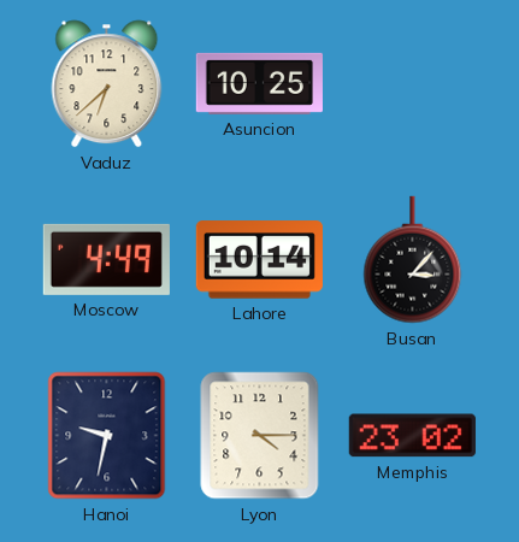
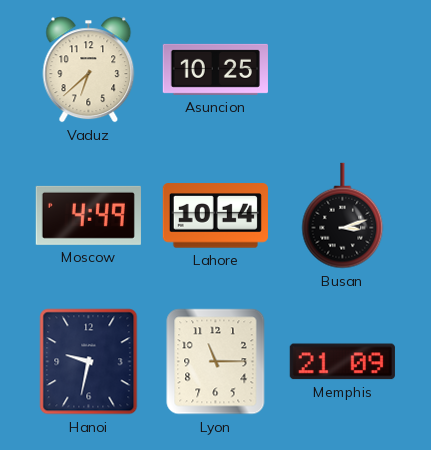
Busan: 3:07 -> 3:12
Lyon: 4:15 -> 11:15
Memphis: 23:02 -> 21:09
